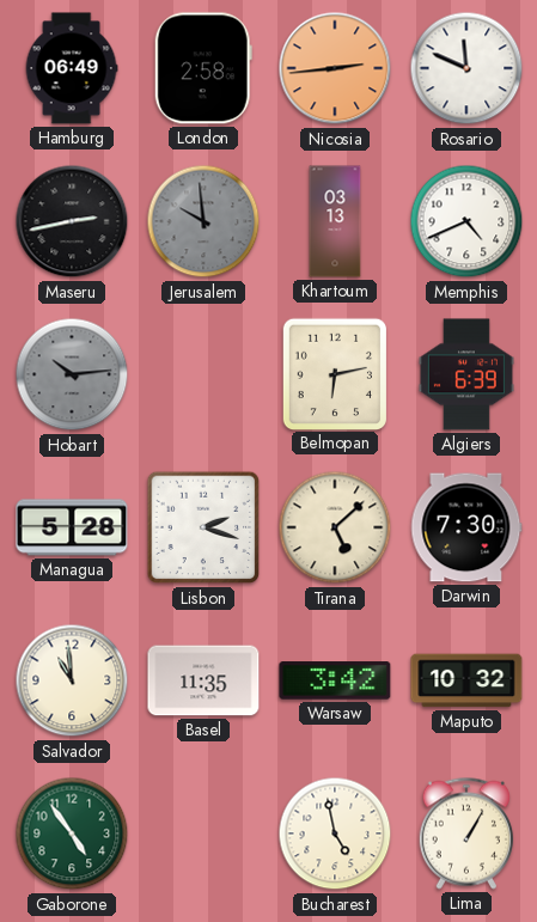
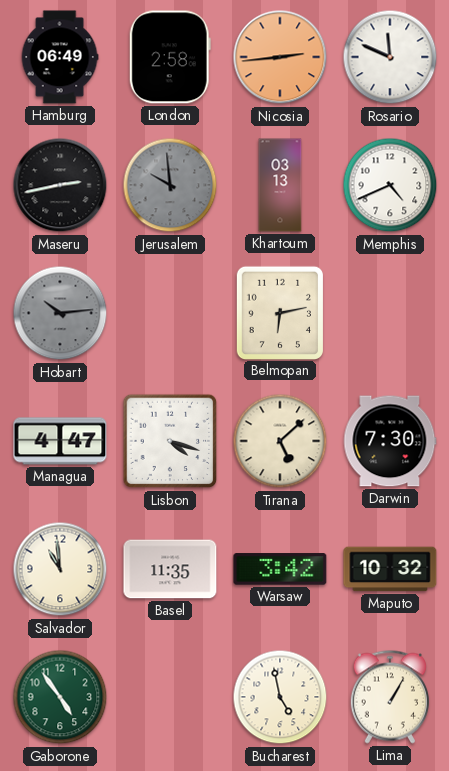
Algiers: 6:39 -> none
Managua: 5:28 -> 4:47
Lisbon: 2:18 -> 4:18
